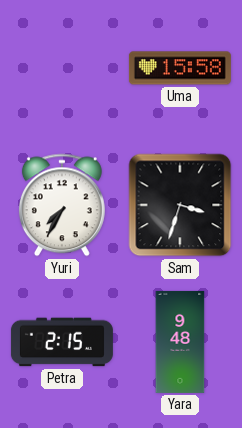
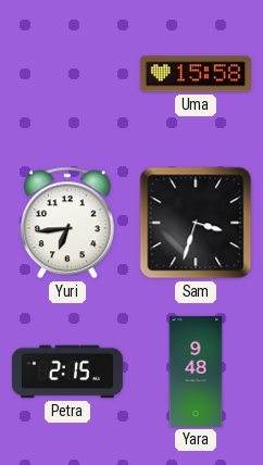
Yuri: 7:35 -> 6:44
